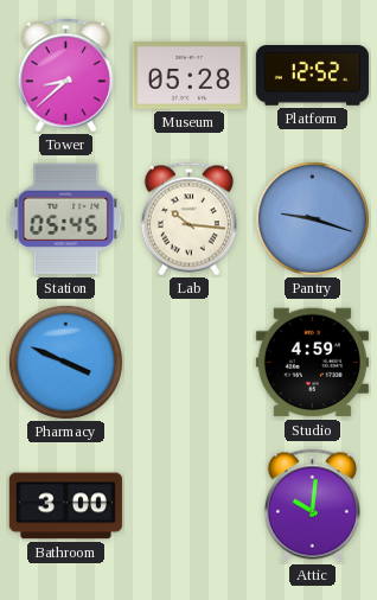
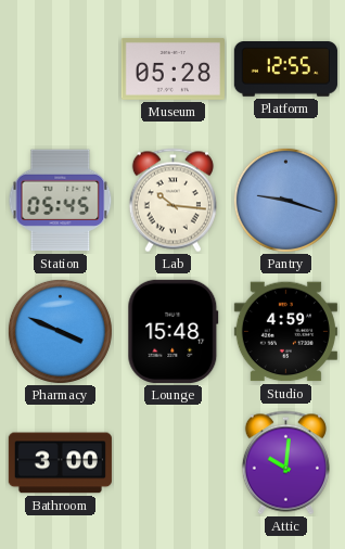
Tower: 8:38 -> none
Platform: 12:52 -> 12:55
Lounge: none -> 15:48
